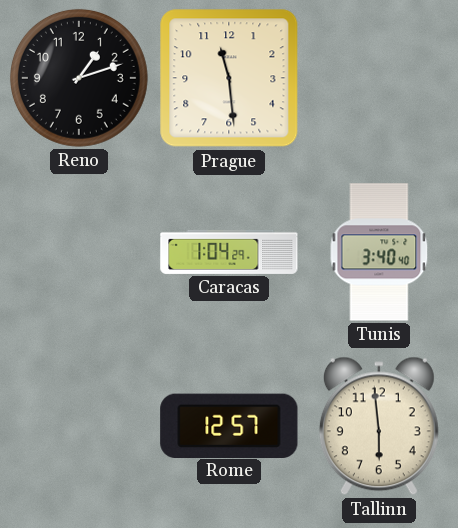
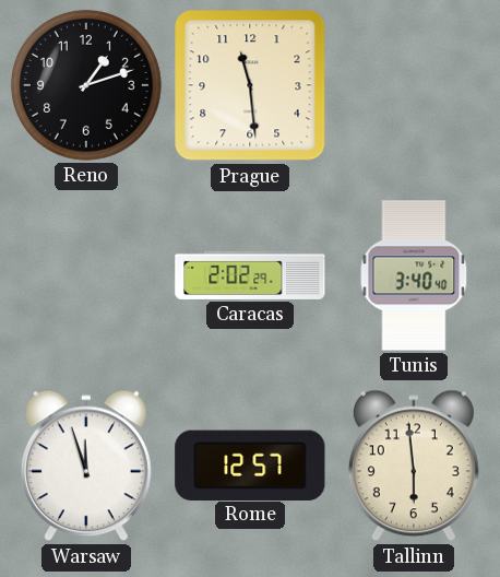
Caracas: 1:04 -> 2:02
Warsaw: none -> 11:57
